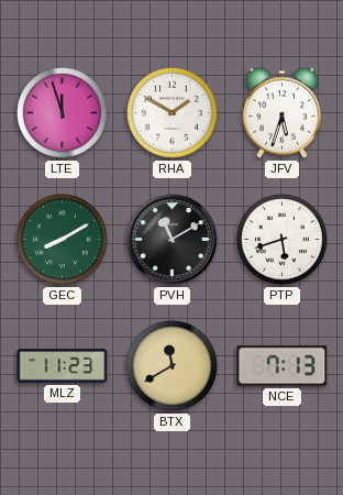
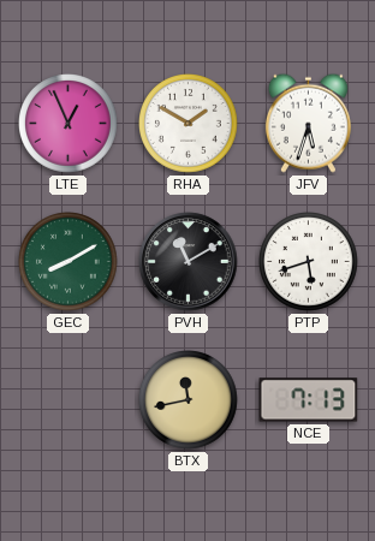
LTE: 11:57 -> 12:56
MLZ: 11:23 -> none
BTX: 11:40 -> 11:43
